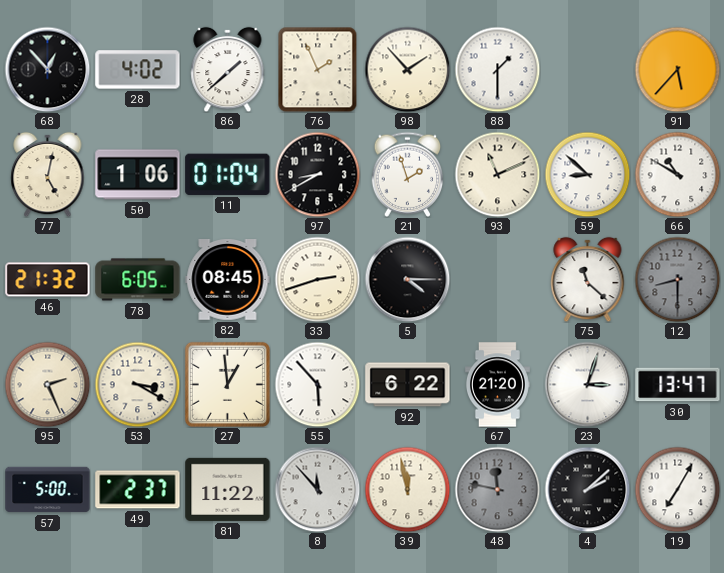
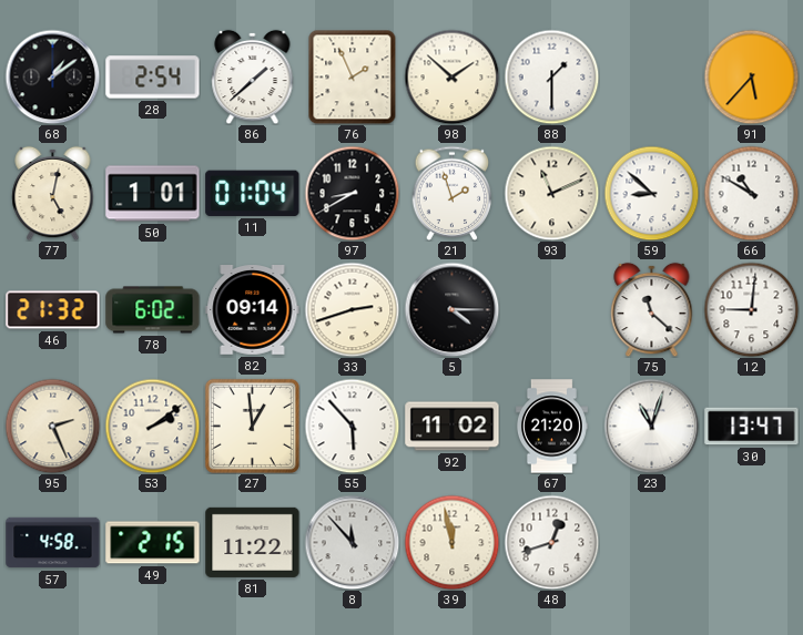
68: 12:53 -> 1:09
28: 4:02 -> 2:54
98: 1:53 -> 1:52
50: 1:06 -> 1:01
78: 6:05 -> 6:02
82: 08:45 -> 09:14
12: 8:30 -> 9:01
12 dial: grey -> white
53: 3:20 -> 2:09
92: 6:22 -> 11:02
23: 3:03 -> 11:03
57: 5:00 -> 4:58
49: 2:37 -> 2:15
48: 11:47 -> 12:42
48 dial: grey -> white
4: 2:08 -> none
19: 7:05 -> none
